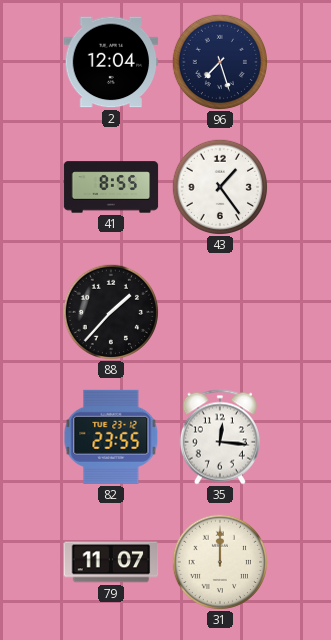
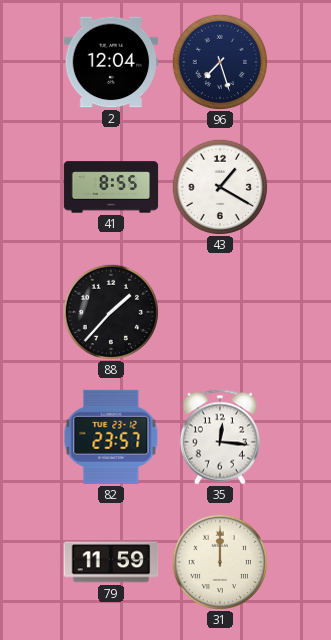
43: 1:24 -> 1:20
82: 23:55 -> 23:57
79: 11:07 -> 11:59
